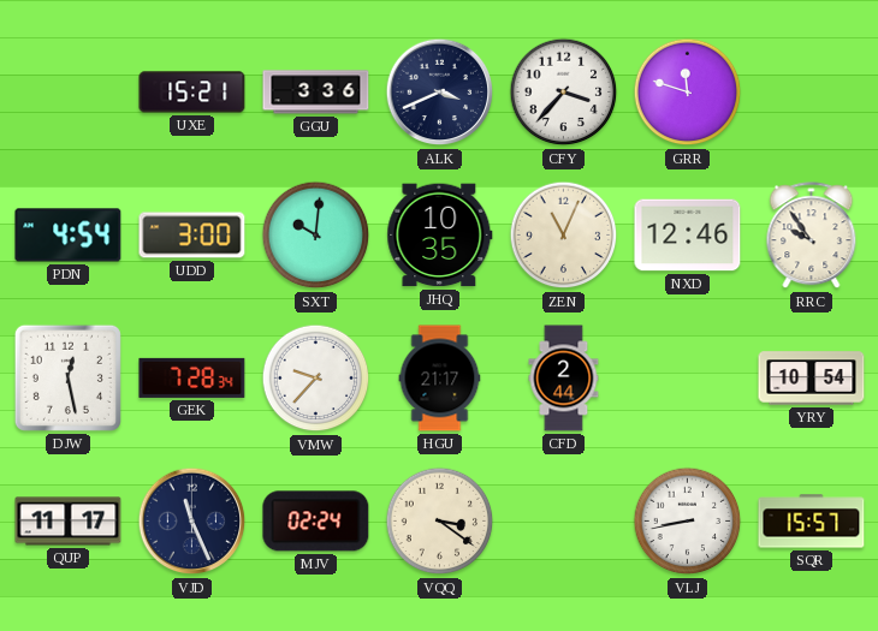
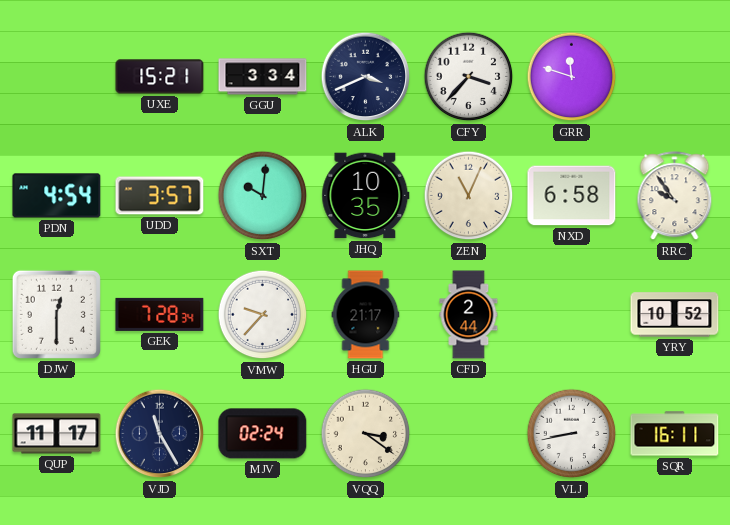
GGU: 3:36 -> 3:34
UDD: 3:00 -> 3:57
NXD: 12:46 -> 6:58
DJW: 12:28 -> 12:30
YRY: 10:54 -> 10:52
VJD: 11:26 -> 11:25
SQR: 15:57 -> 16:11
